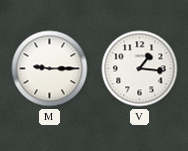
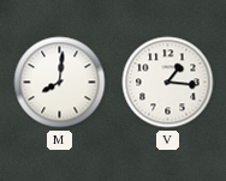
M: 9:15 -> 8:01
